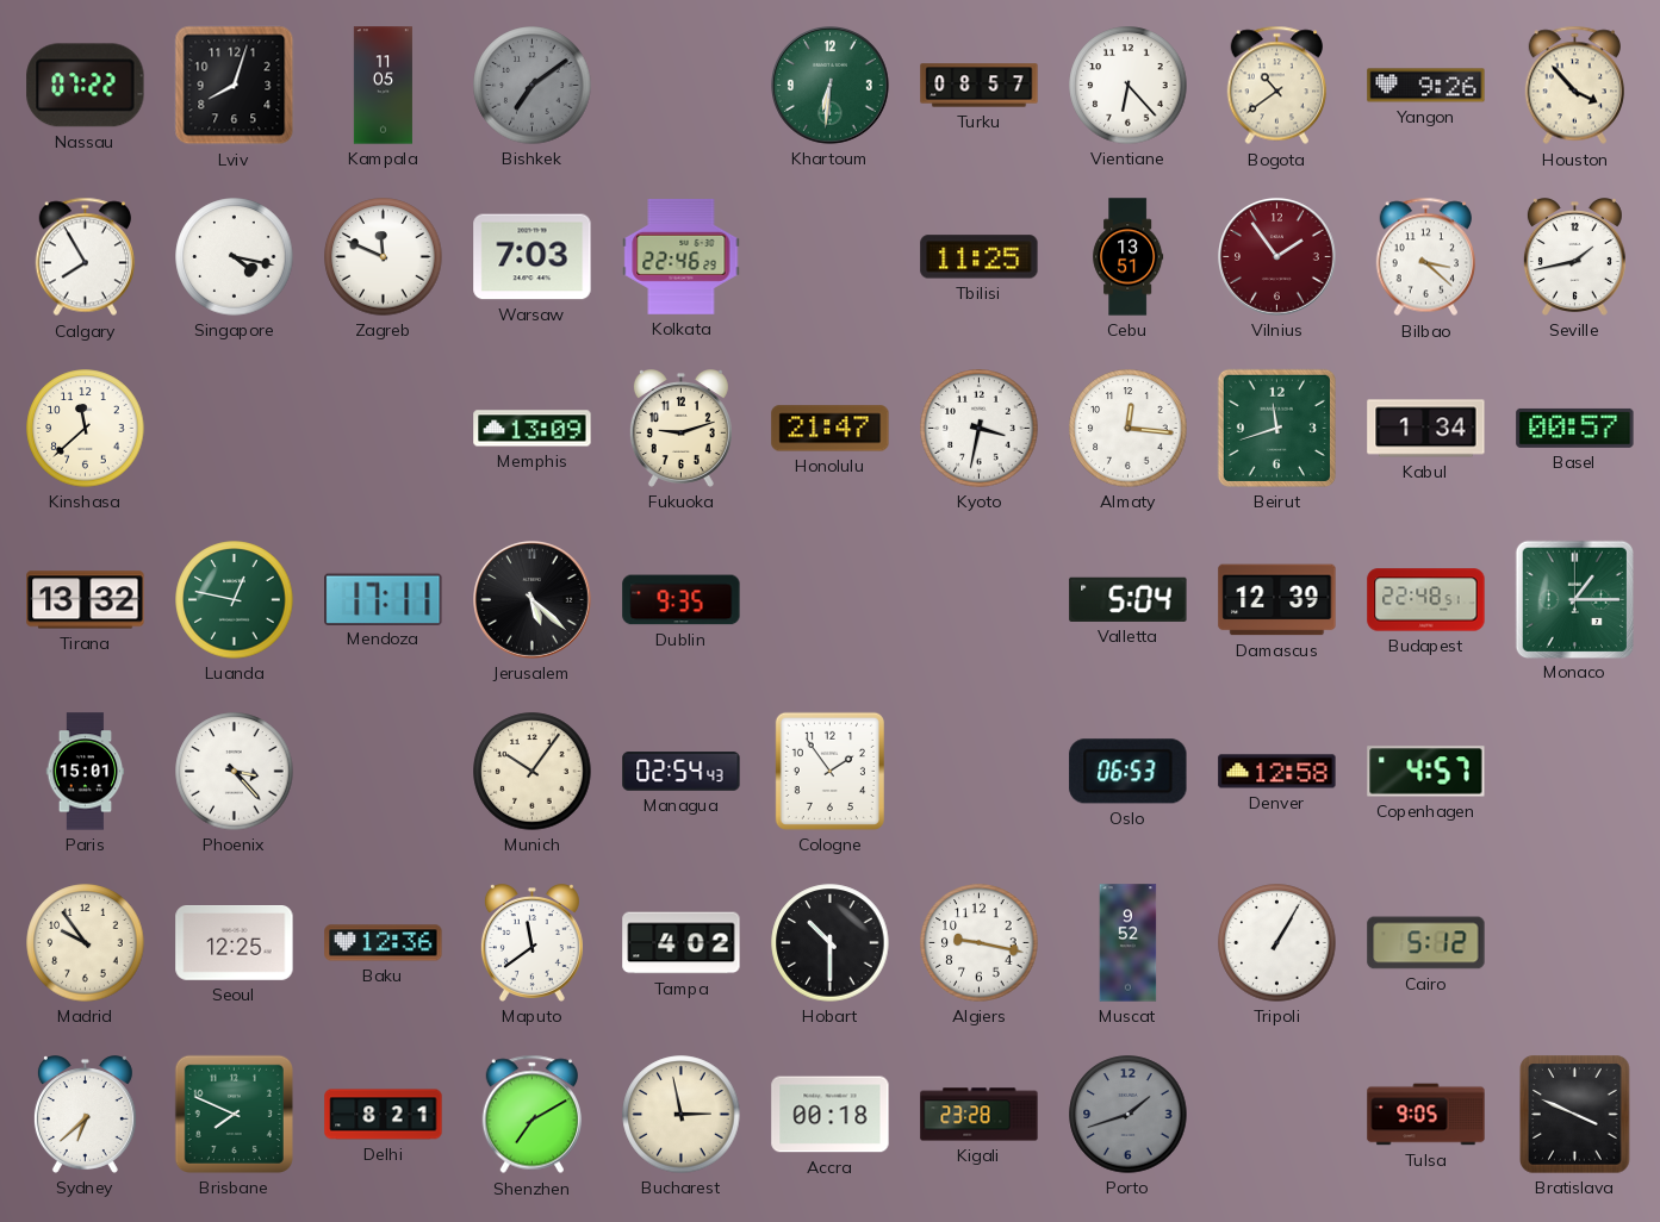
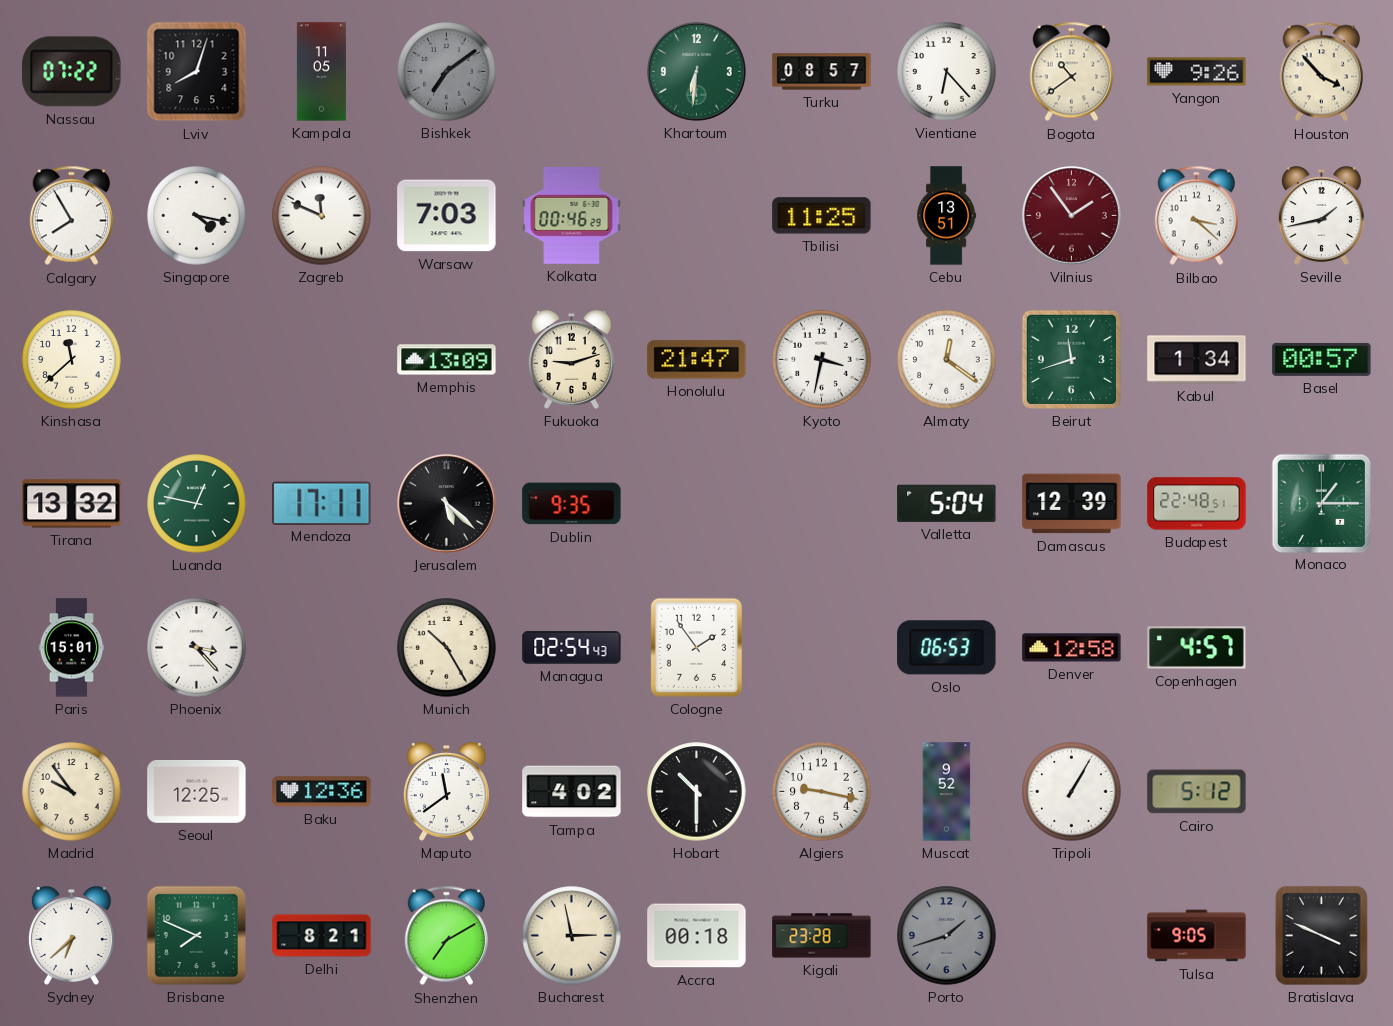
Kolkata: 22:46 -> 00:46
Almaty: 12:16 -> 12:21
Munich: 10:06 -> 10:25
